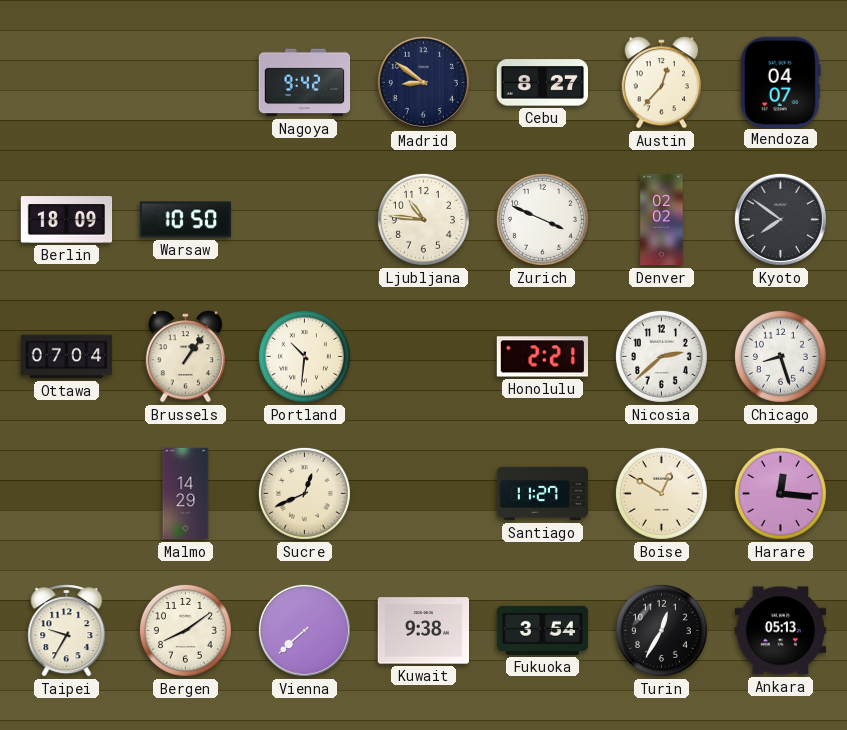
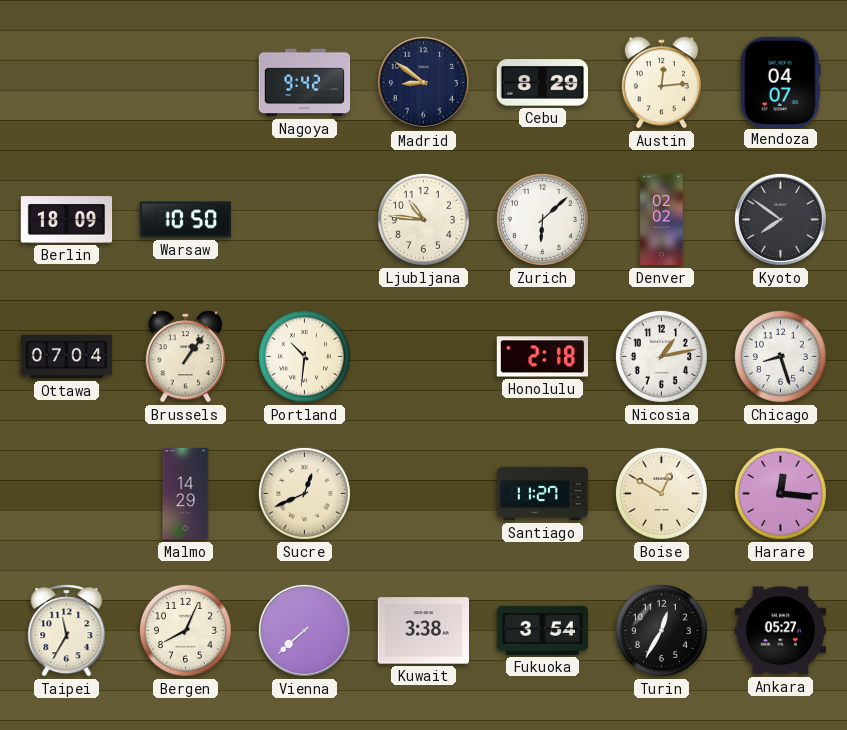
Cebu: 8:27 -> 8:29
Austin: 12:37 -> 12:14
Zurich: 3:49 -> 6:08
Honolulu: 2:21 -> 2:18
Nicosia: 2:38 -> 1:13
Taipei: 9:35 -> 11:35
Bergen: 8:09 -> 8:04
Kuwait: 9:38 -> 3:38
Ankara: 05:13 -> 05:27
